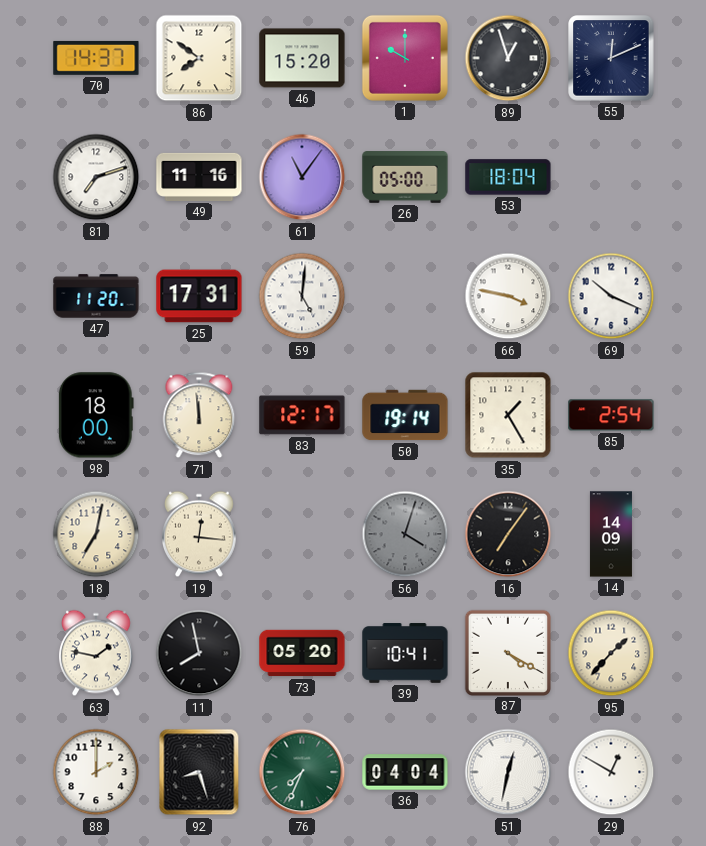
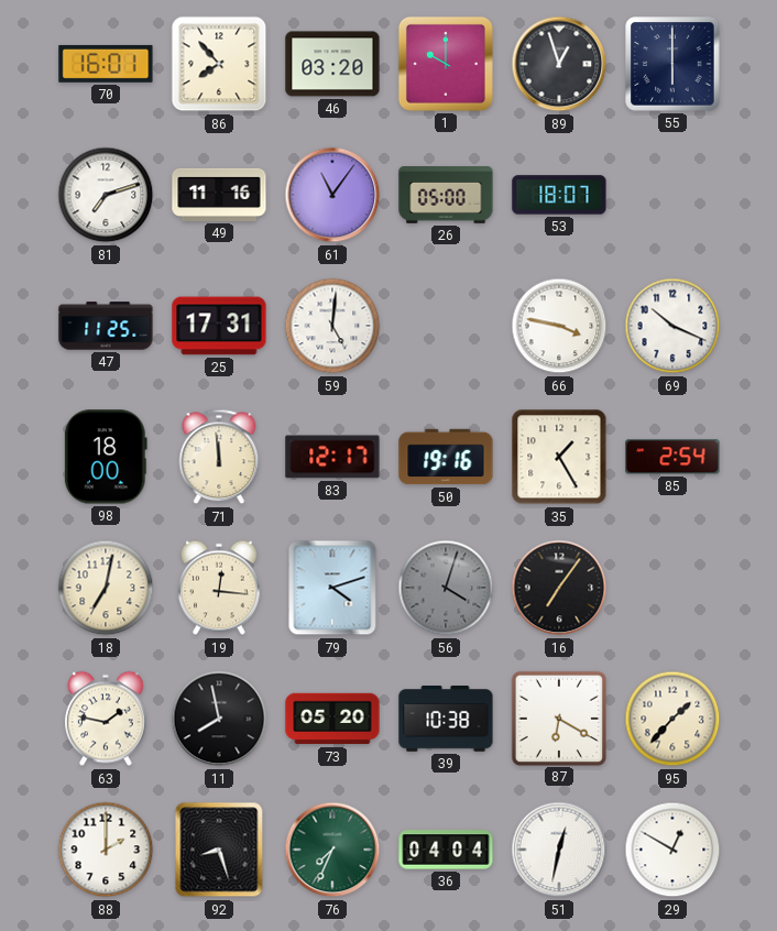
70: 14:37 -> 16:01
86: 7:51 -> 7:53
46: 15:20 -> 03:20
55: 12:11 -> 6:00
53: 18:04 -> 18:07
47: 11:20 -> 11:25
50: 19:14 -> 19:16
79: none -> 4:12
14: 14:09 -> none
39: 10:41 -> 10:38
87: 4:20 -> 6:20
